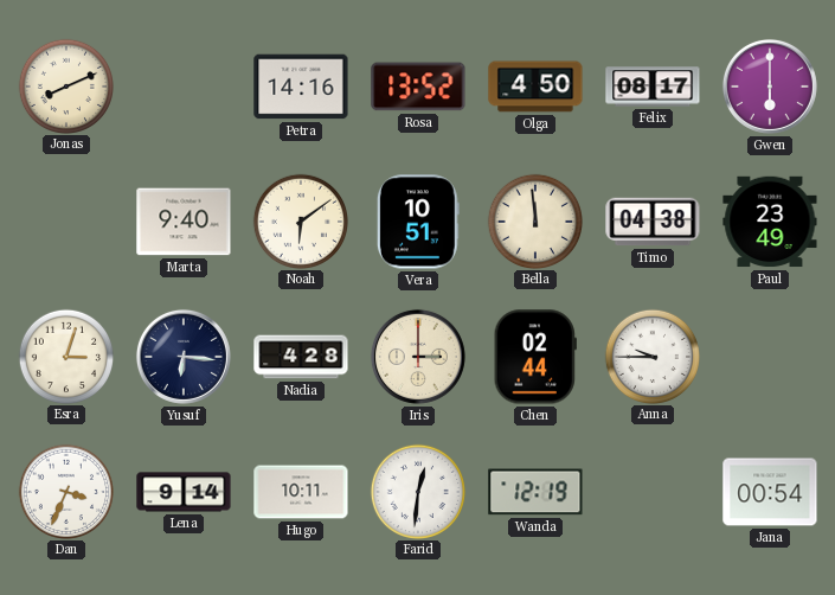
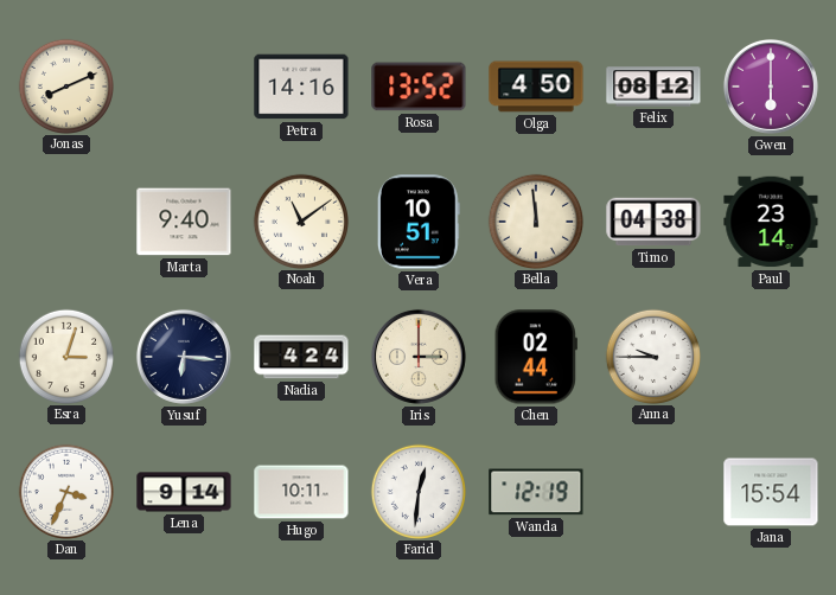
Felix: 08:17 -> 08:12
Noah: 6:09 -> 11:09
Paul: 23:49 -> 23:14
Nadia: 4:28 -> 4:24
Jana: 00:54 -> 15:54
